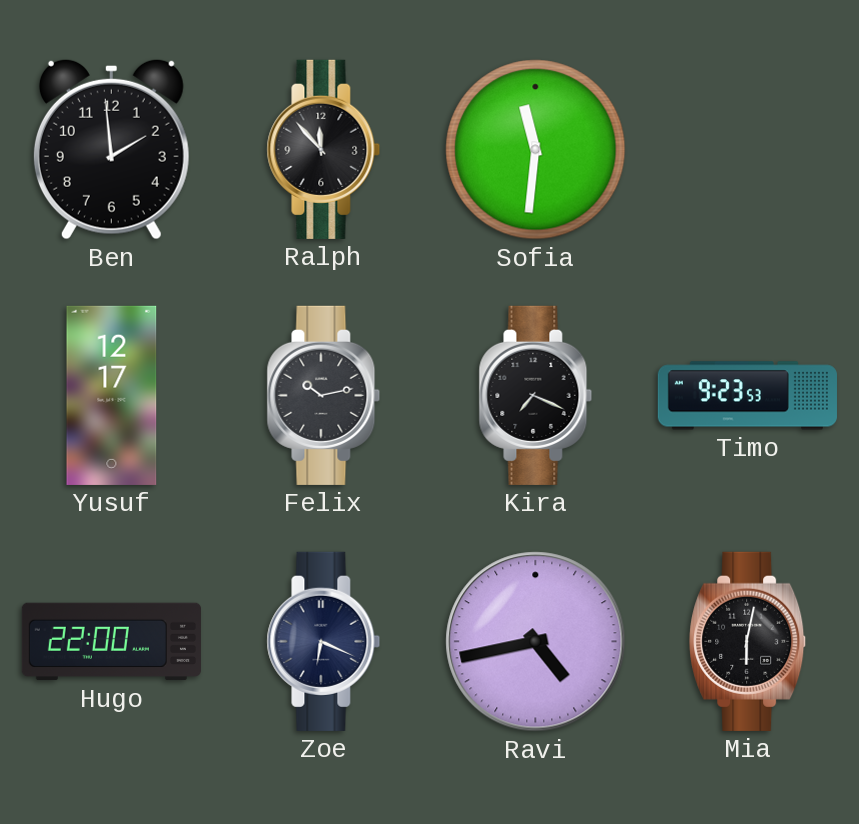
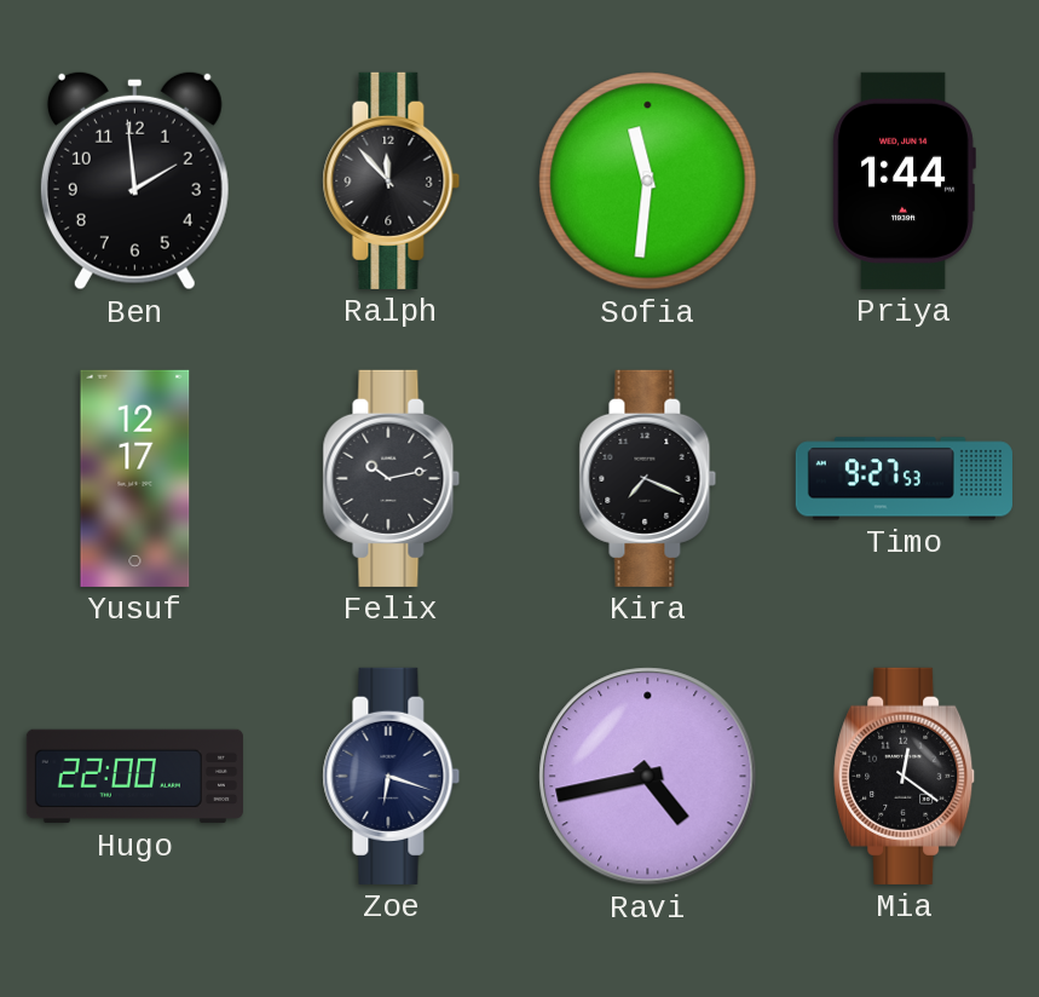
Priya: none -> 1:44
Timo: 9:23 -> 9:27
Zoe: 6:19 -> 6:18
Mia: 6:02 -> 12:21
